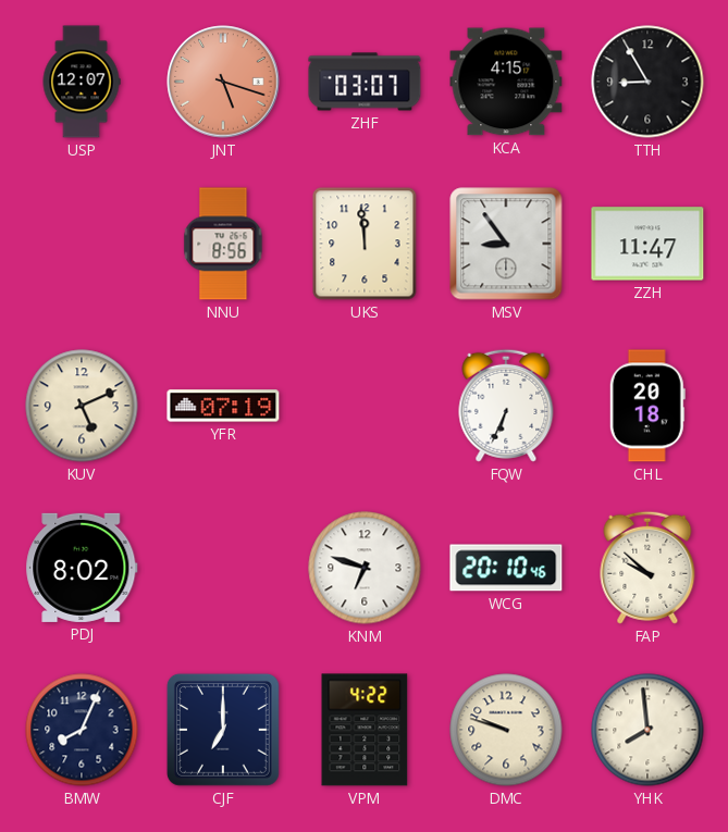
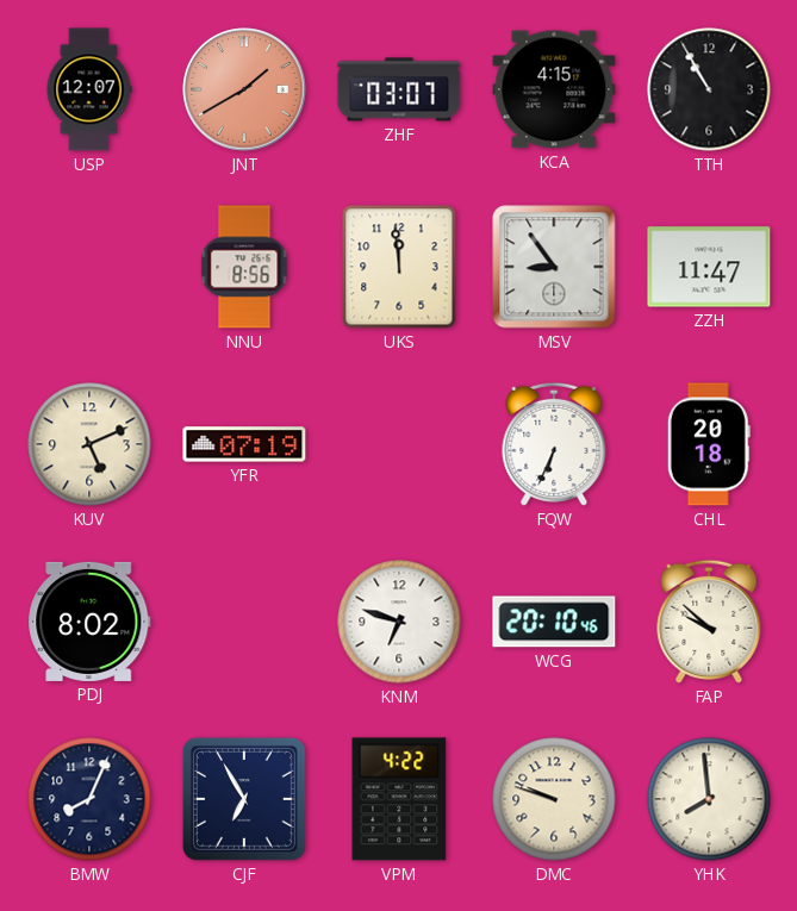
JNT: 5:18 -> 1:40
TTH: 8:55 -> 10:55
CJF: 7:00 -> 6:55
